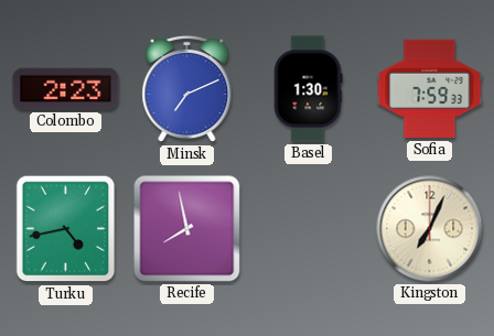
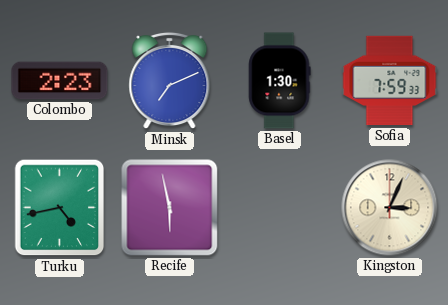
Recife: 7:58 -> 5:58
Kingston: 7:04 -> 3:04
